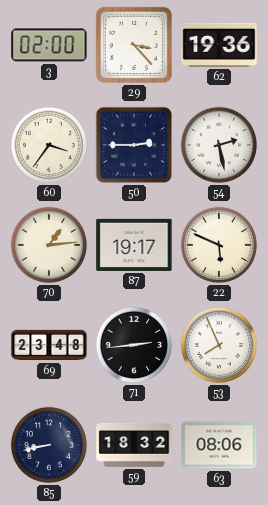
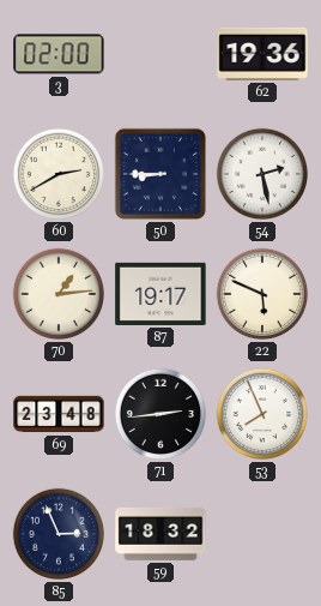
29: 3:23 -> none
60: 3:36 -> 2:40
50: 2:45 -> 8:45
85: 8:43 -> 2:56
63: 08:06 -> none
